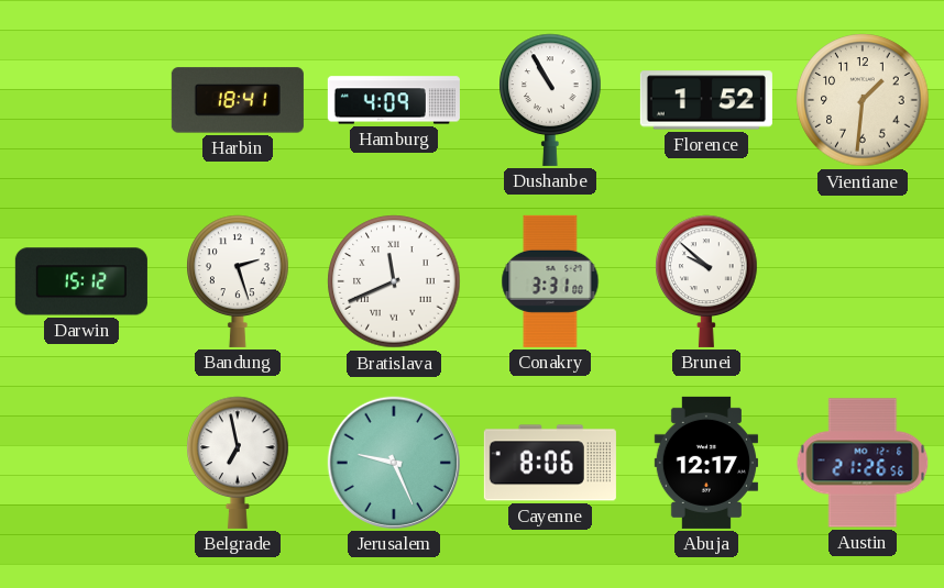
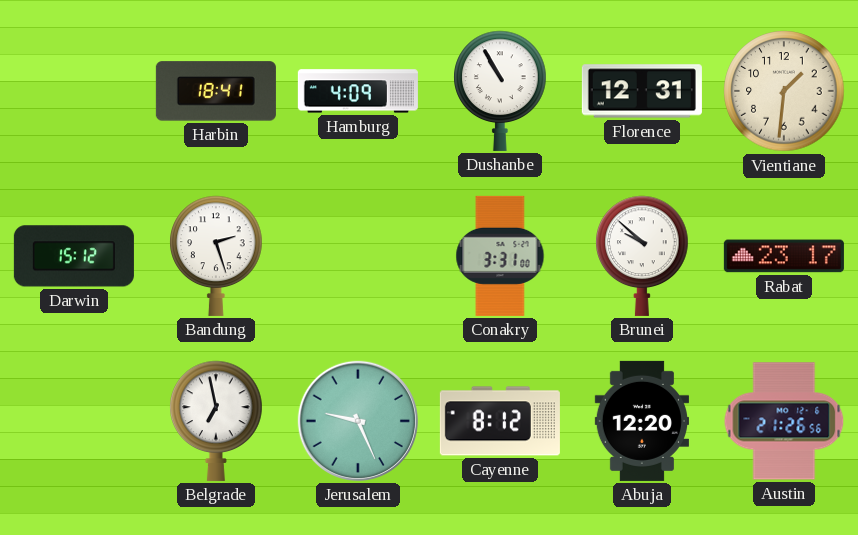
Florence: 1:52 -> 12:31
Bratislava: 11:41 -> none
Rabat: none -> 23:17
Cayenne: 8:06 -> 8:12
Abuja: 12:17 -> 12:20
